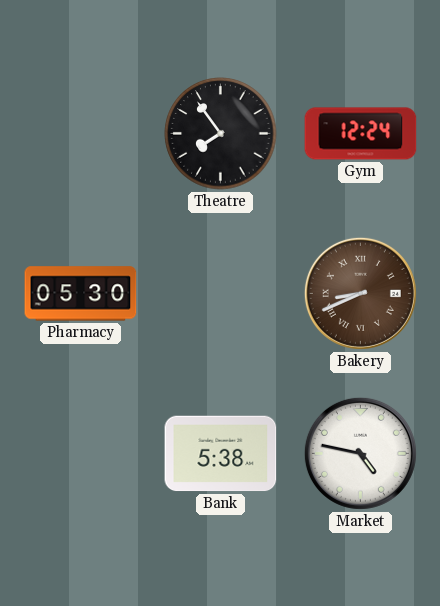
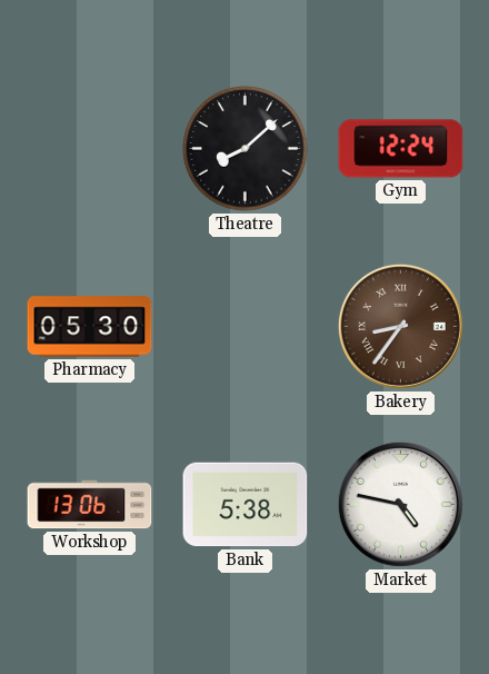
Theatre: 7:54 -> 8:08
Bakery: 8:41 -> 8:36
Workshop: none -> 13:06
